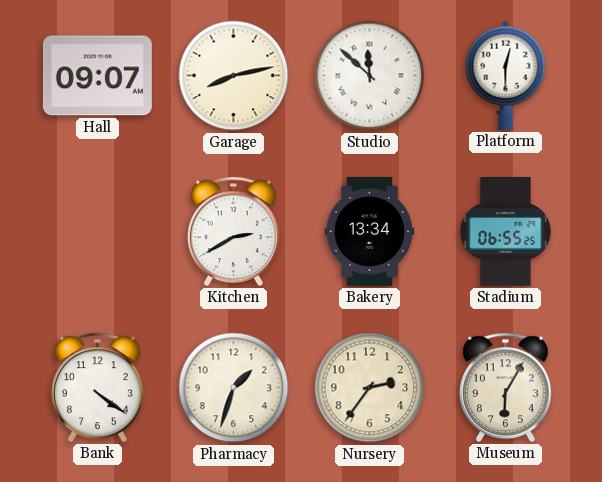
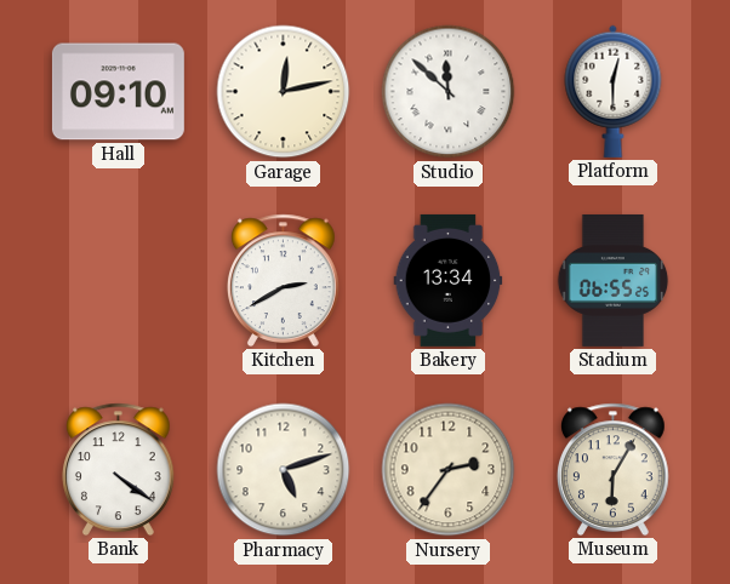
Hall: 09:07 -> 09:10
Garage: 8:13 -> 12:13
Pharmacy: 1:33 -> 5:12
